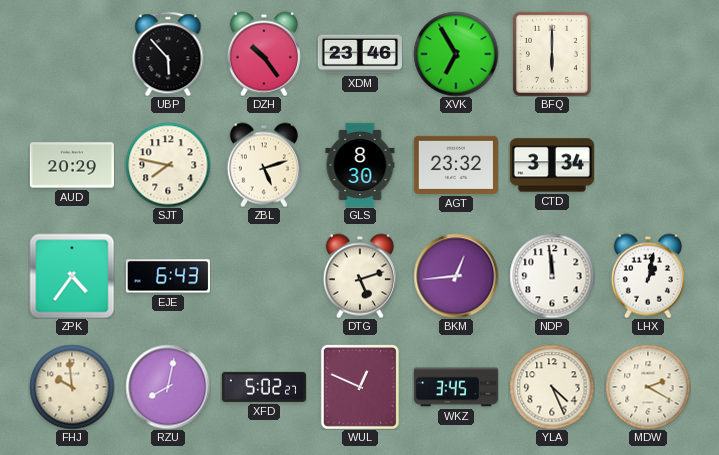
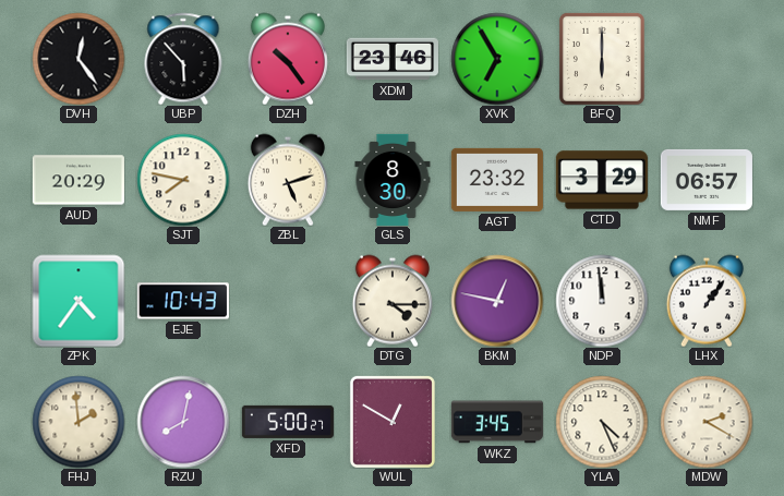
DVH: none -> 12:24
CTD: 3:34 -> 3:29
NMF: none -> 06:57
EJE: 6:43 -> 10:43
DTG: 5:12 -> 4:15
BKM: 12:44 -> 12:47
LHX: 1:02 -> 1:06
FHJ: 9:59 -> 1:59
XFD: 5:02 -> 5:00
WUL: 12:49 -> 12:50
